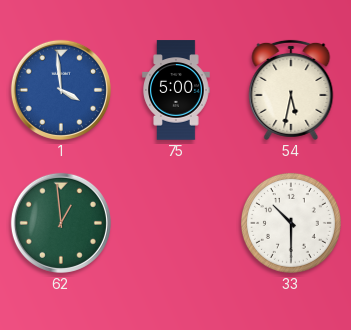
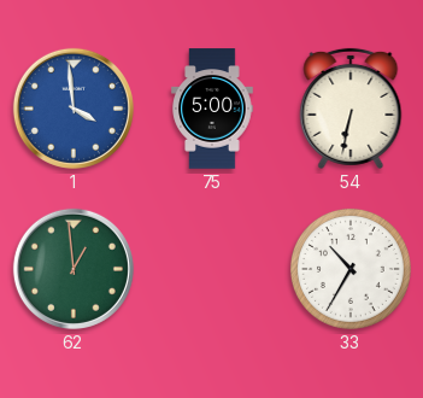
54: 5:32 -> 6:32
33: 10:30 -> 10:35
